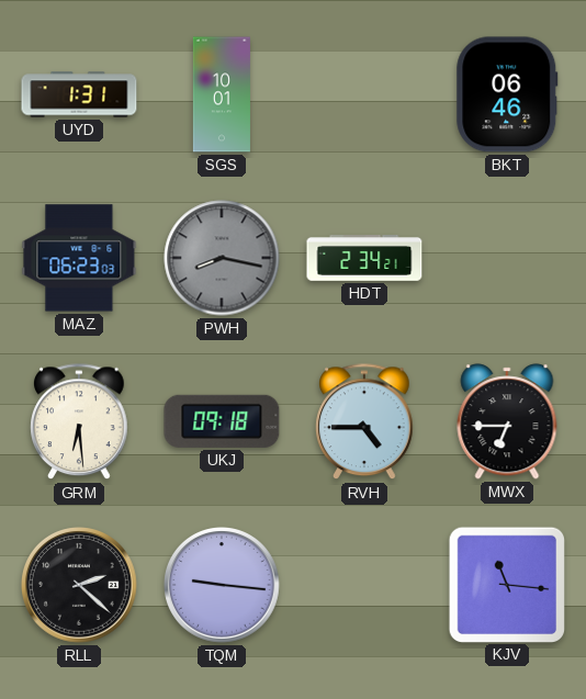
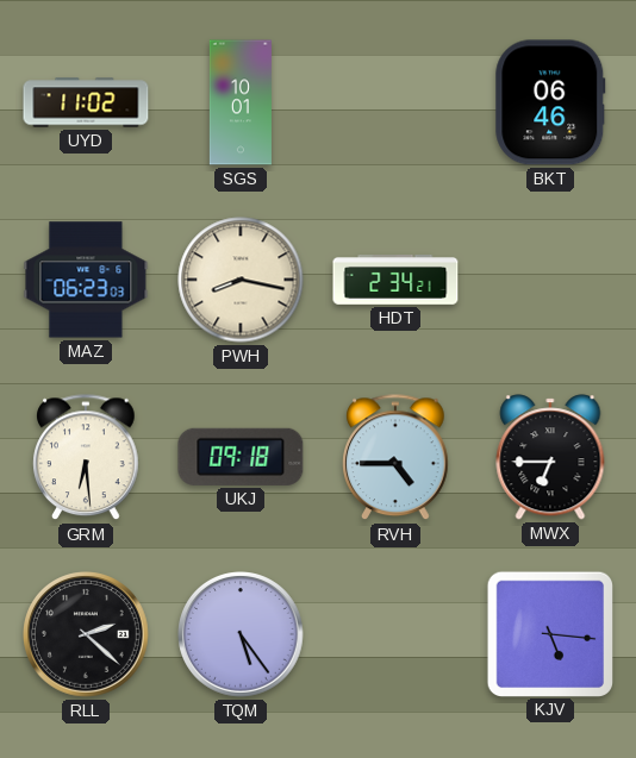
UYD: 1:31 -> 11:02
PWH dial: grey -> cream
TQM: 9:16 -> 5:24
KJV: 11:16 -> 5:16
